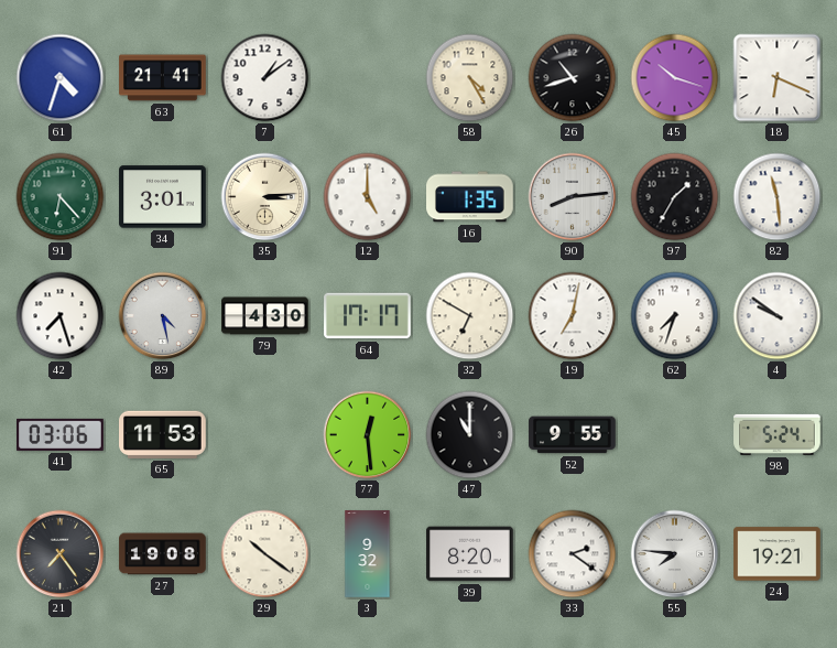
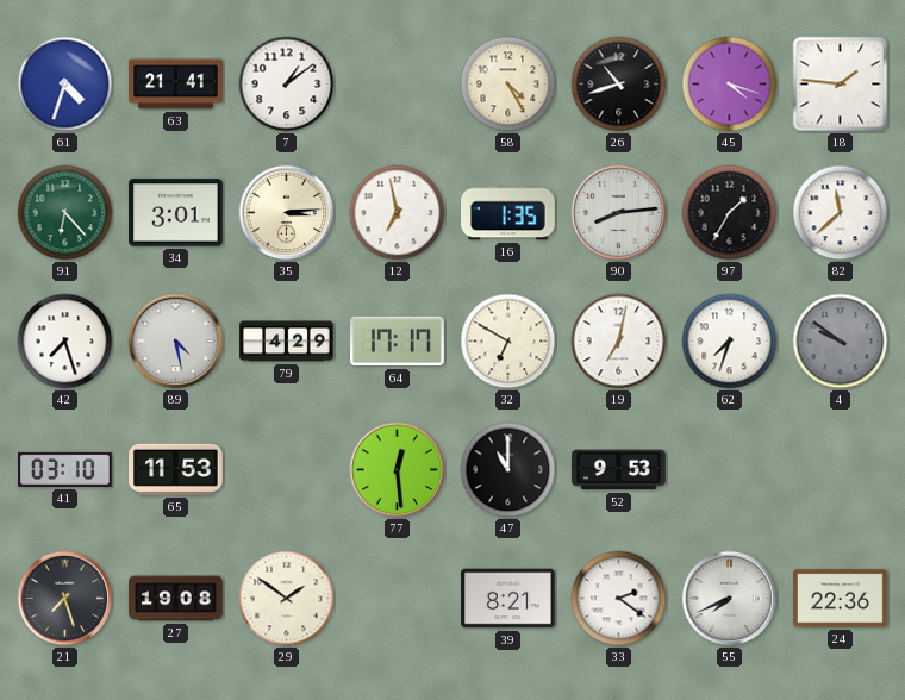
45: 10:18 -> 4:18
18: 6:19 -> 1:46
12: 5:00 -> 6:58
82: 11:29 -> 11:38
79: 4:30 -> 4:29
4 dial: white -> grey
41: 03:06 -> 03:10
52: 9:55 -> 9:53
98: 5:24 -> none
21: 7:24 -> 7:27
29: 10:21 -> 1:51
3: 9:32 -> none
39: 8:20 -> 8:21
55: 7:46 -> 7:41
24: 19:21 -> 22:36
